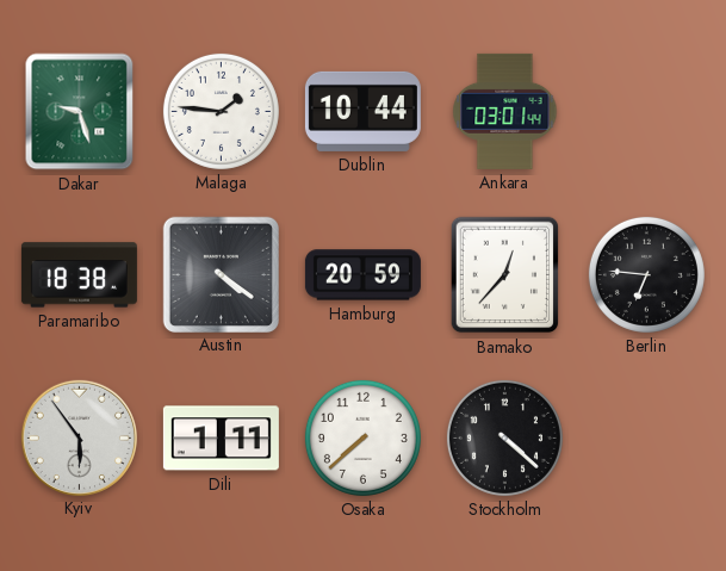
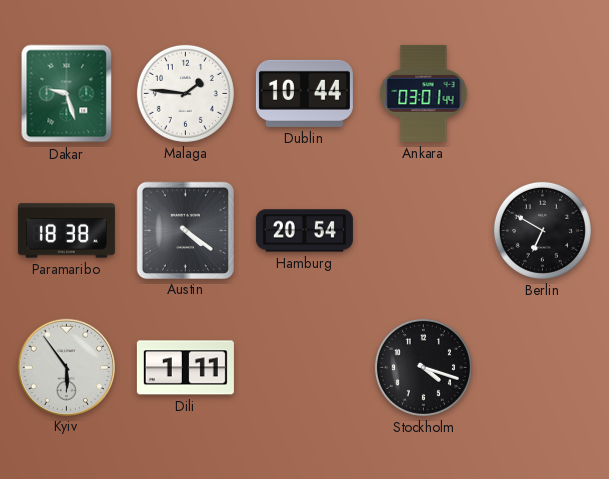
Hamburg: 20:59 -> 20:54
Bamako: 12:37 -> none
Berlin: 6:46 -> 6:50
Osaka: 7:38 -> none
Stockholm: 4:22 -> 4:18
